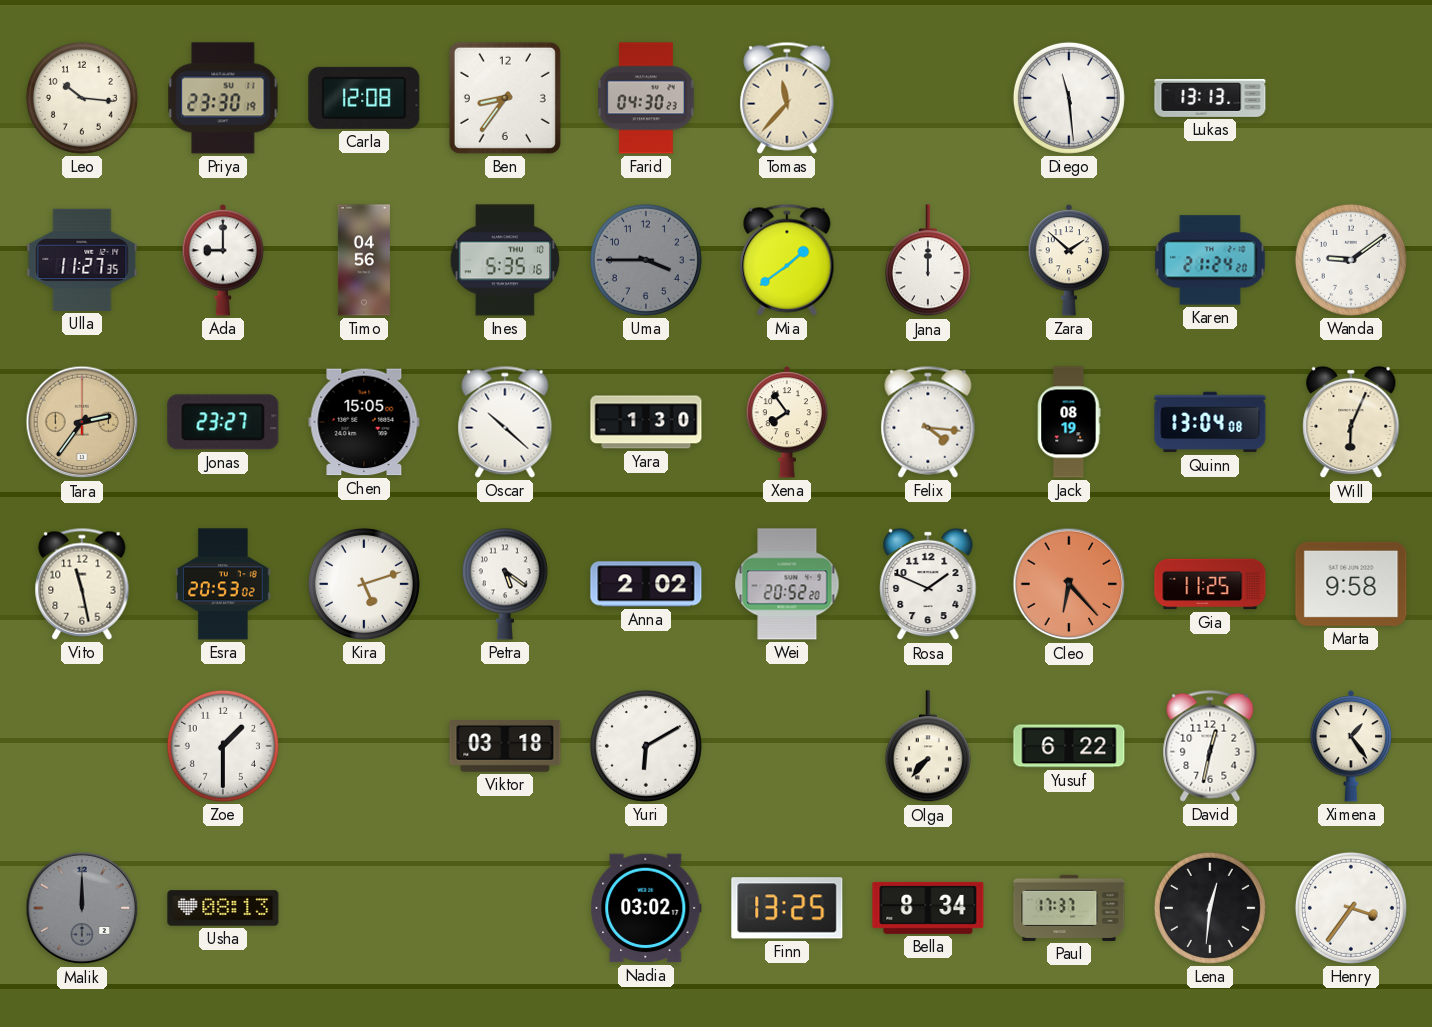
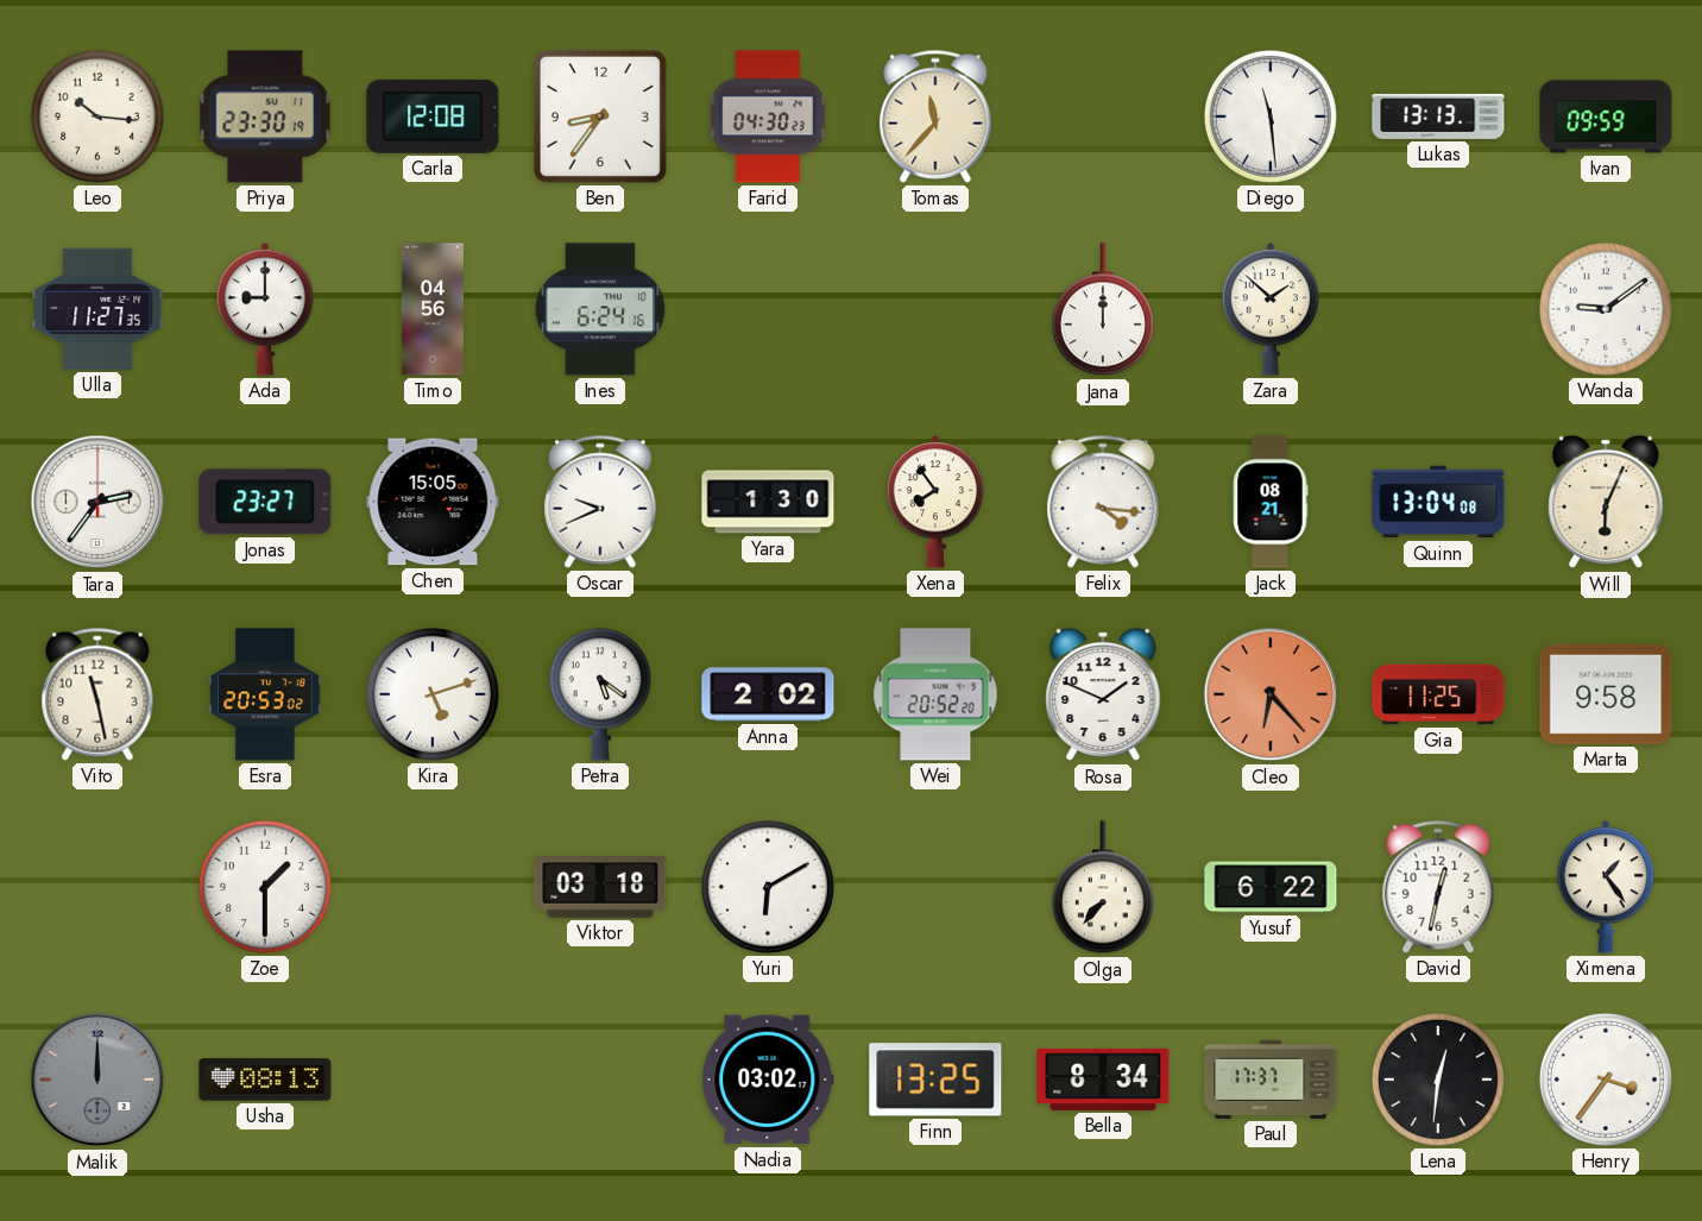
Ivan: none -> 09:59
Ines: 5:35 -> 6:24
Uma: 3:45 -> none
Mia: 1:39 -> none
Karen: 21:24 -> none
Tara dial: champagne -> white
Oscar: 10:22 -> 9:41
Jack: 08:19 -> 08:21
